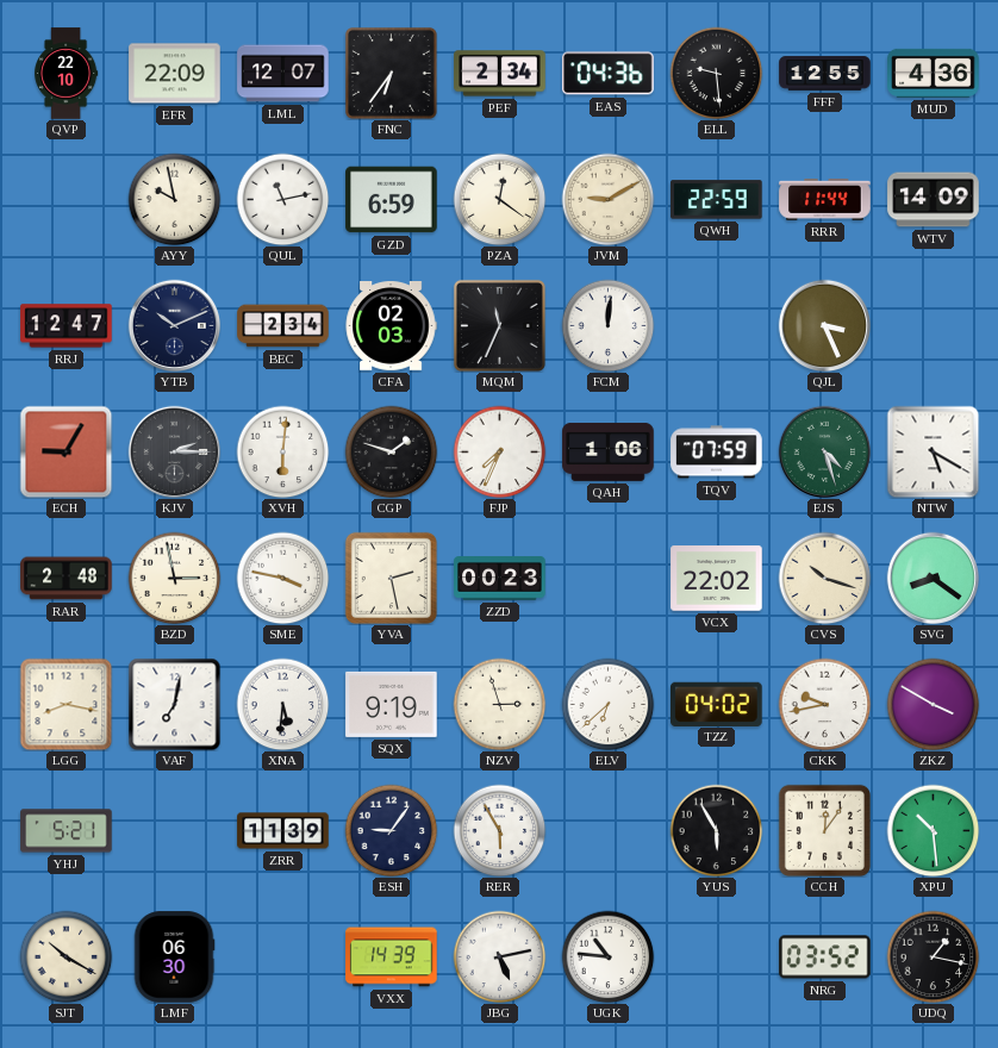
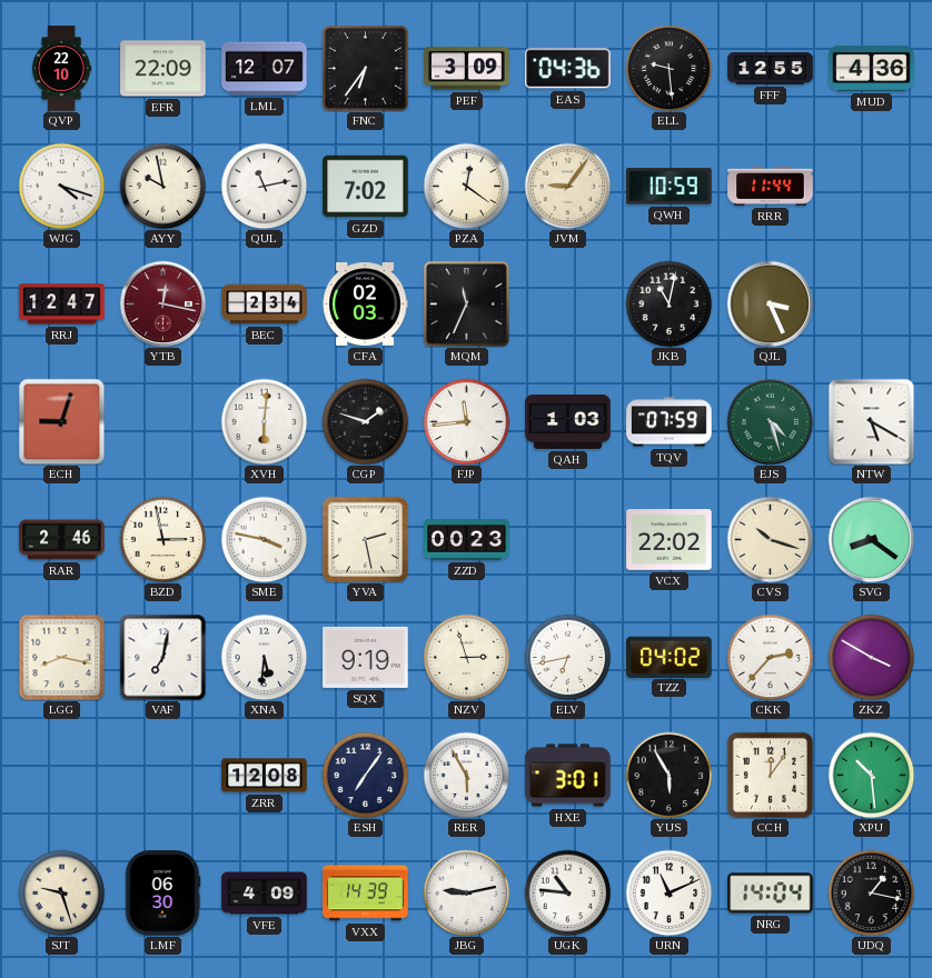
PEF: 2:34 -> 3:09
WJG: none -> 4:18
GZD: 6:59 -> 7:02
JVM: 9:10 -> 9:06
QWH: 22:59 -> 10:59
WTV: 14:09 -> none
YTB: 10:11 -> 12:17
YTB dial: navy -> burgundy
FCM: 12:01 -> none
JKB: none -> 11:02
ECH: 9:05 -> 9:03
KJV: 2:15 -> none
FJP: 7:34 -> 11:44
QAH: 1:06 -> 1:03
RAR: 2:48 -> 2:46
ELV: 6:38 -> 6:43
CKK: 9:43 -> 2:37
YHJ: 5:21 -> none
ZRR: 11:39 -> 12:08
ESH: 9:06 -> 7:06
HXE: none -> 3:01
SJT: 10:20 -> 9:27
VFE: none -> 4:09
JBG: 5:13 -> 9:13
URN: none -> 11:11
NRG: 03:52 -> 14:04
